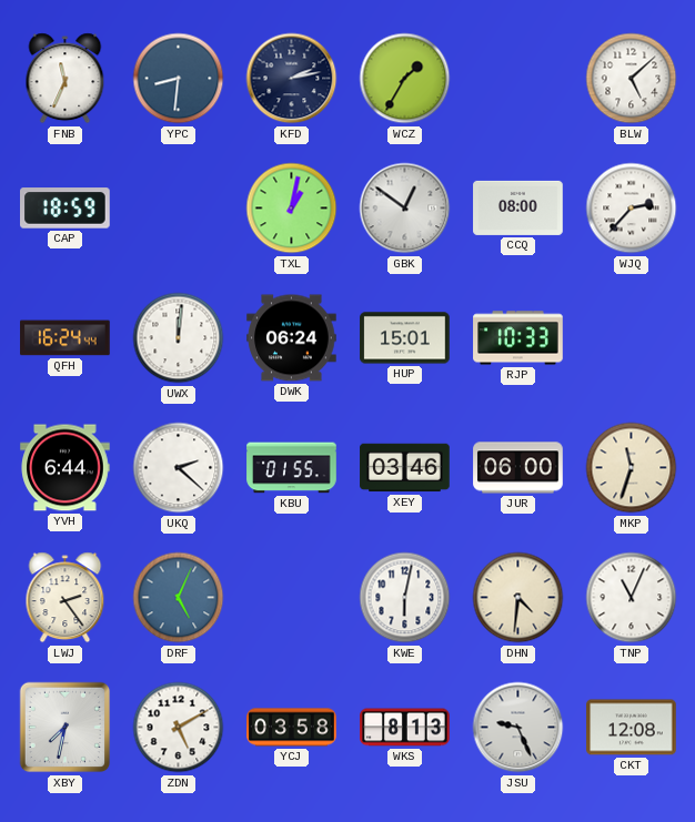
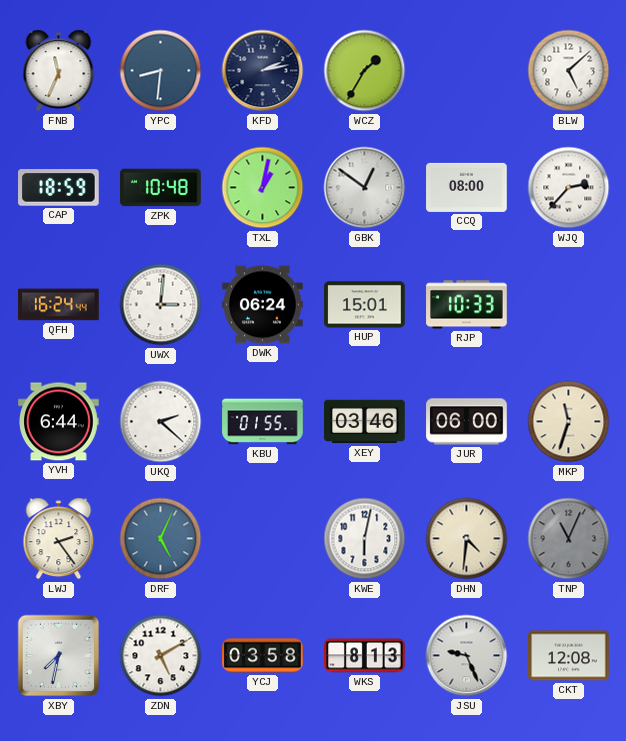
ZPK: none -> 10:48
UWX: 12:01 -> 3:01
TNP dial: white -> grey
